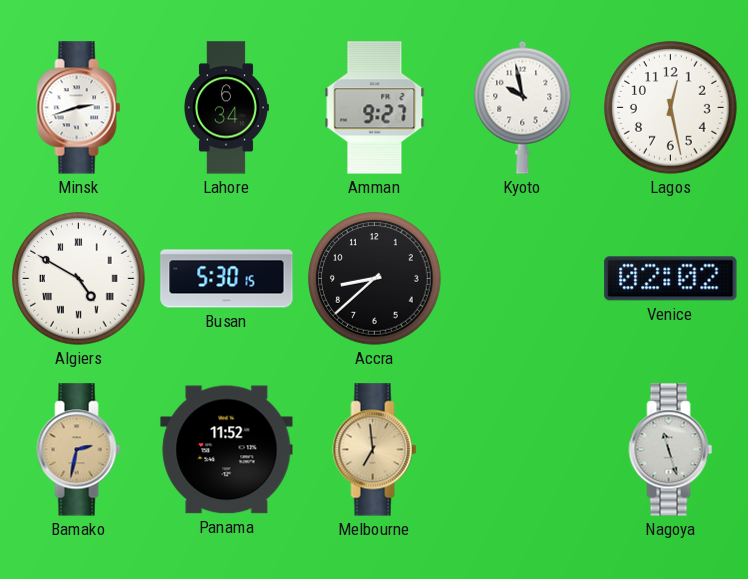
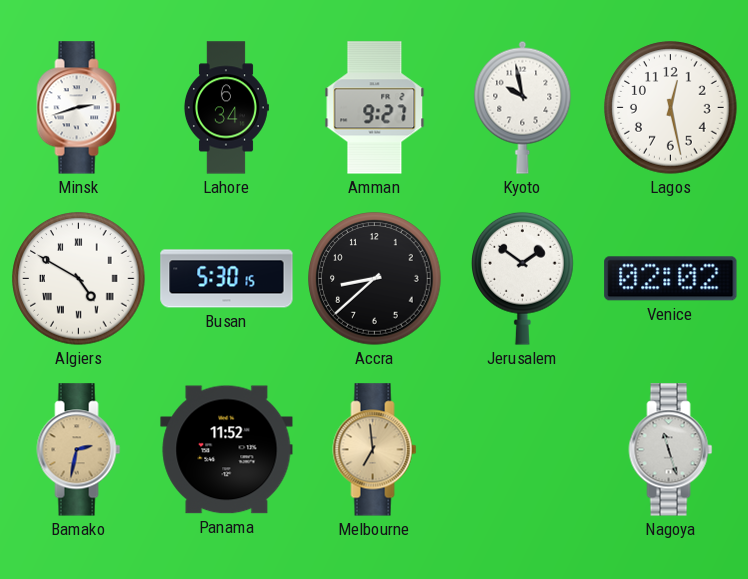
Jerusalem: none -> 1:51
